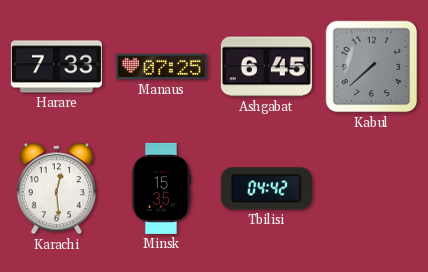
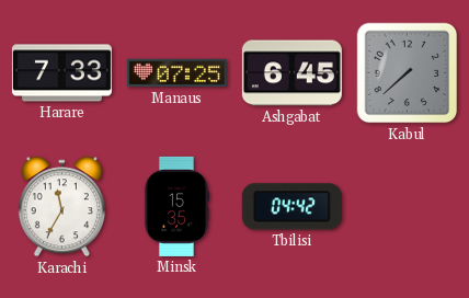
Karachi: 12:29 -> 11:35
